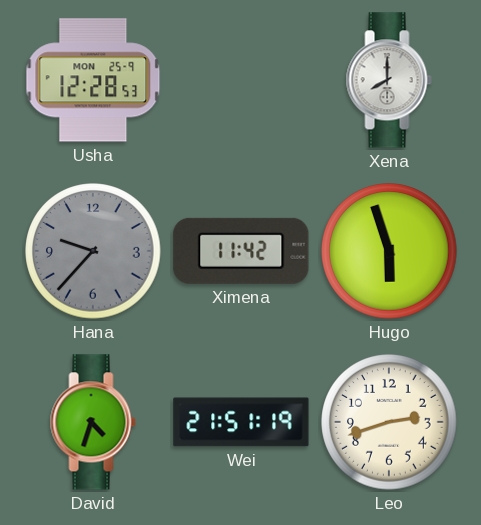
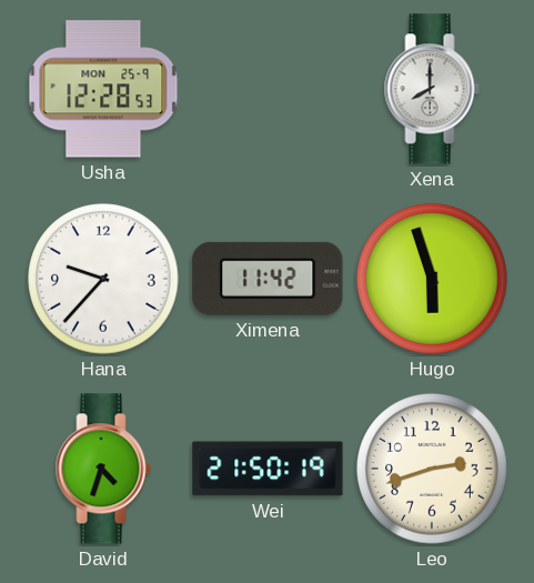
Hana dial: grey -> white
Wei: 21:51 -> 21:50
